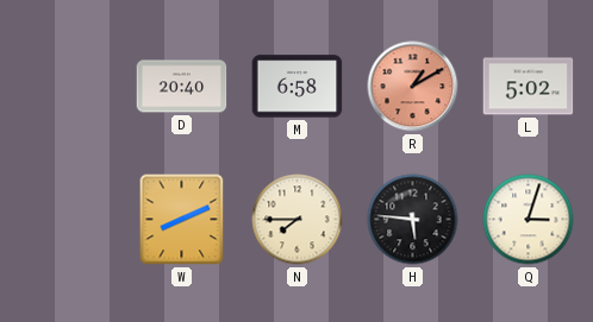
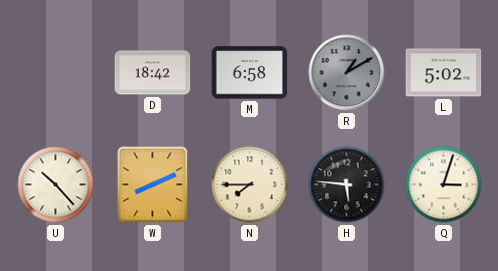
D: 20:40 -> 18:42
R dial: salmon -> grey
U: none -> 10:23
